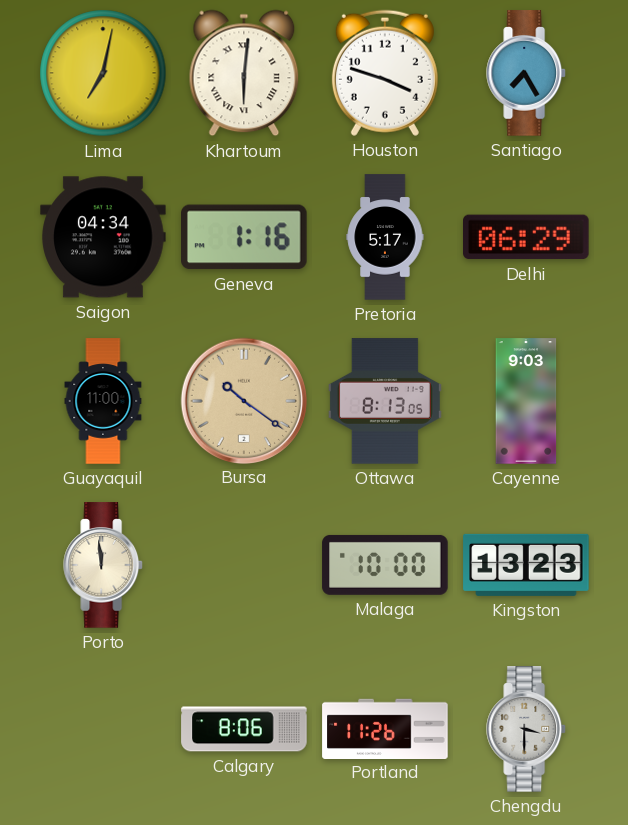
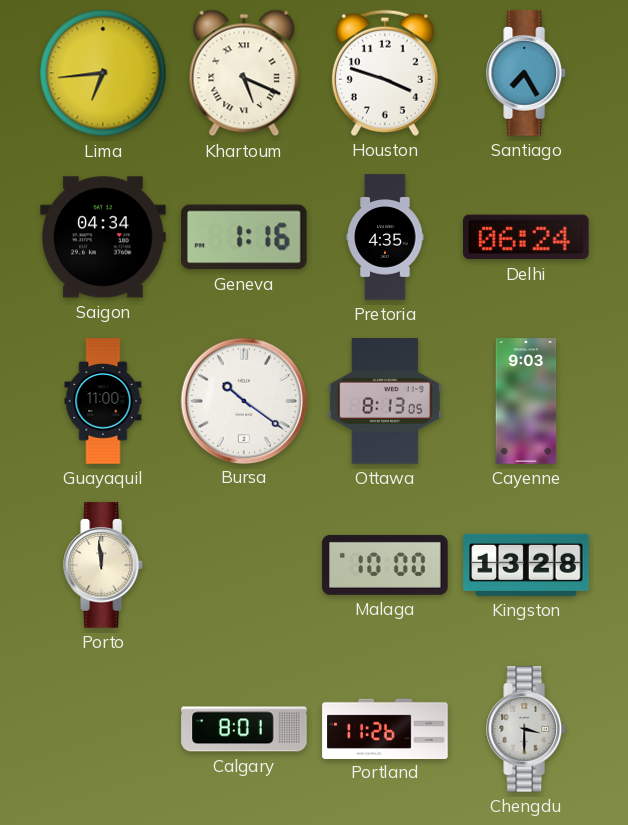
Lima: 7:02 -> 6:44
Khartoum: 6:01 -> 5:19
Pretoria: 5:17 -> 4:35
Delhi: 06:29 -> 06:24
Bursa dial: champagne -> white
Kingston: 13:23 -> 13:28
Calgary: 8:06 -> 8:01
